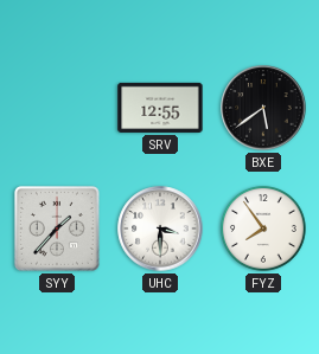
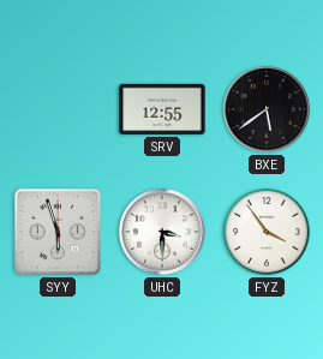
SYY: 1:37 -> 5:57
FYZ: 7:54 -> 3:54
